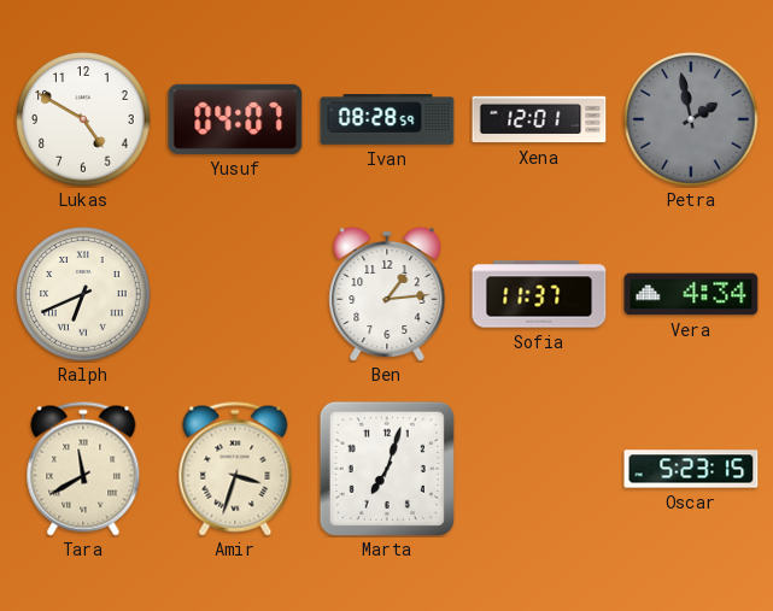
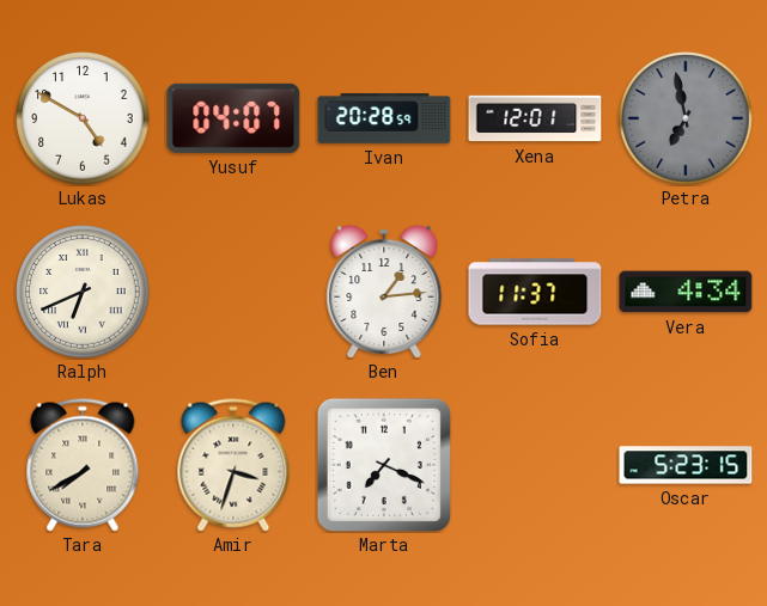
Ivan: 08:28 -> 20:28
Petra: 1:58 -> 6:58
Tara: 11:40 -> 7:40
Marta: 7:03 -> 7:19
